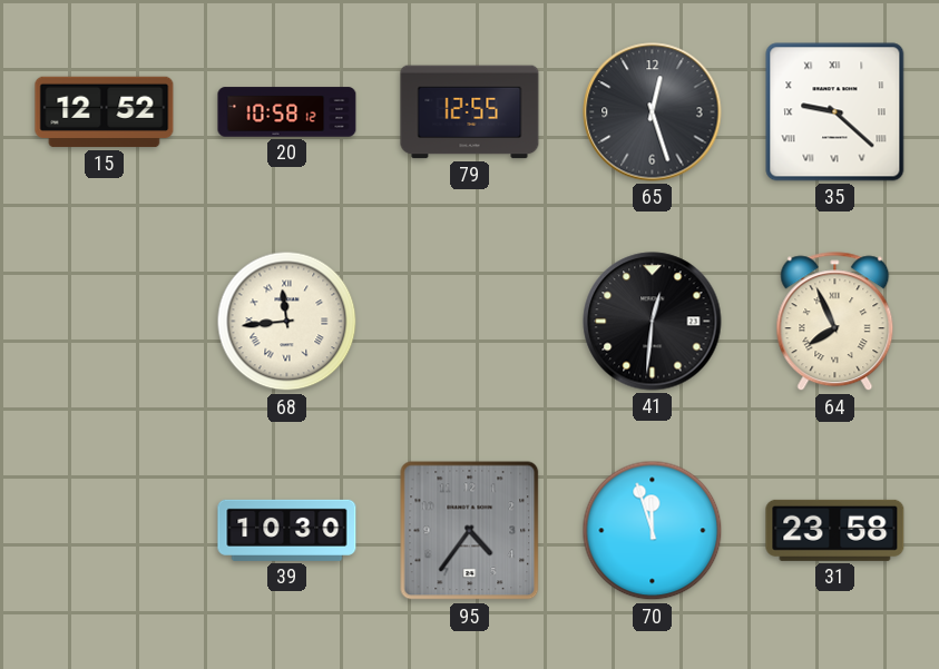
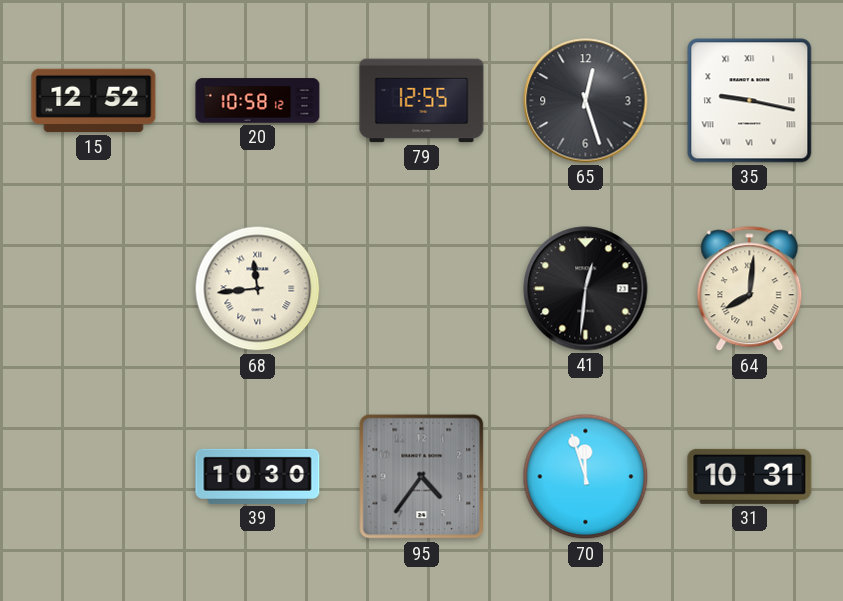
35: 9:22 -> 9:17
64: 7:56 -> 8:01
31: 23:58 -> 10:31
